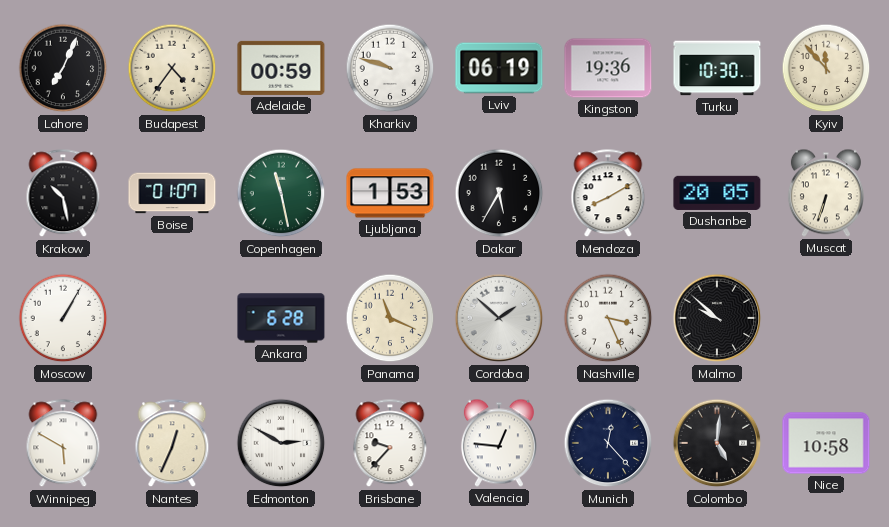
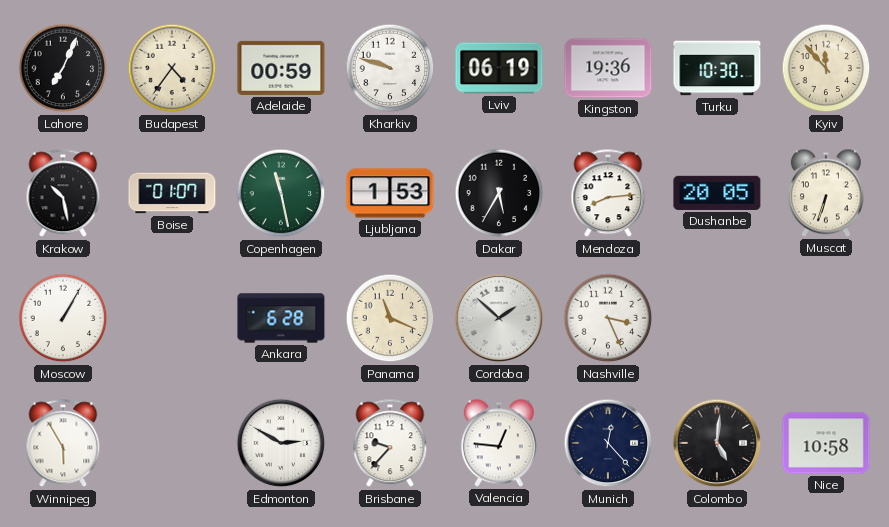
Mendoza: 8:10 -> 8:14
Malmo: 9:52 -> none
Winnipeg: 5:50 -> 5:55
Nantes: 12:34 -> none
